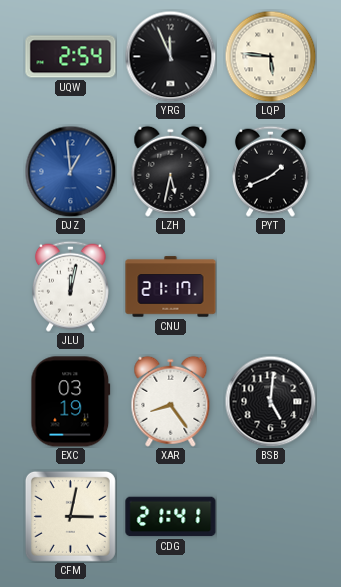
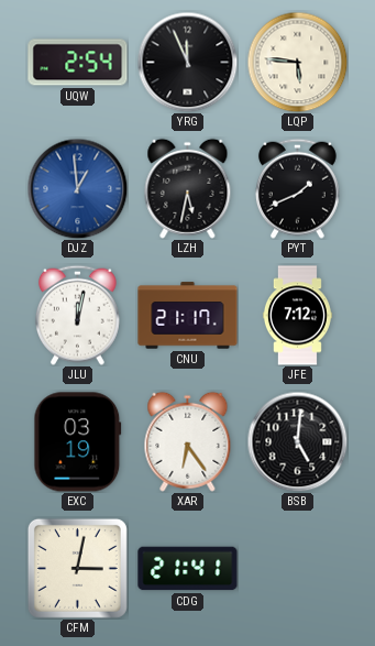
JFE: none -> 7:12
XAR: 8:24 -> 6:24
